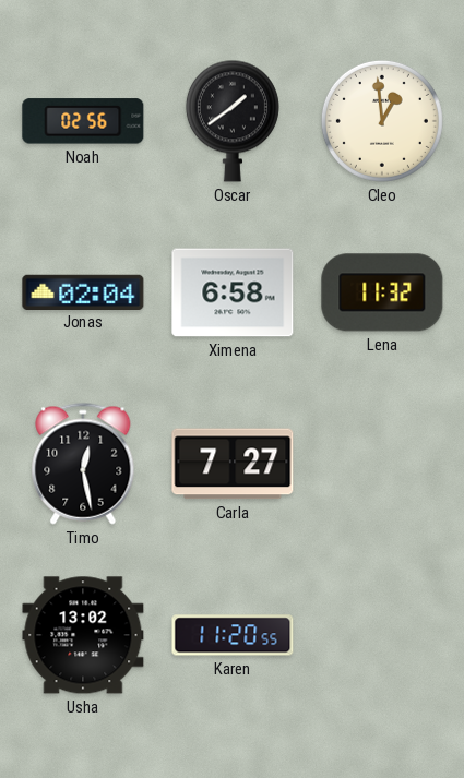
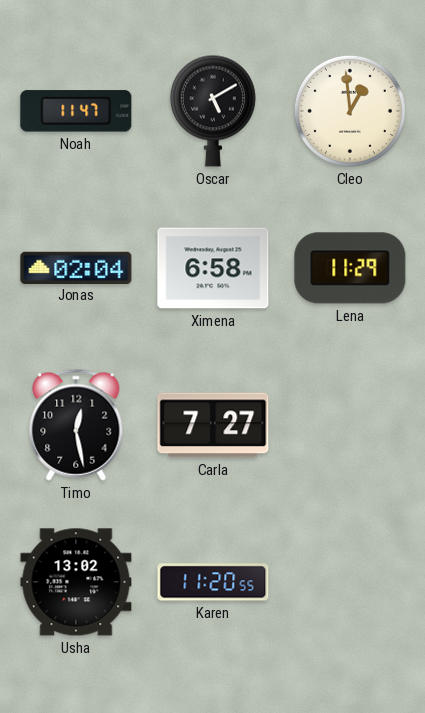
Noah: 02:56 -> 11:47
Oscar: 1:39 -> 5:10
Lena: 11:32 -> 11:29
